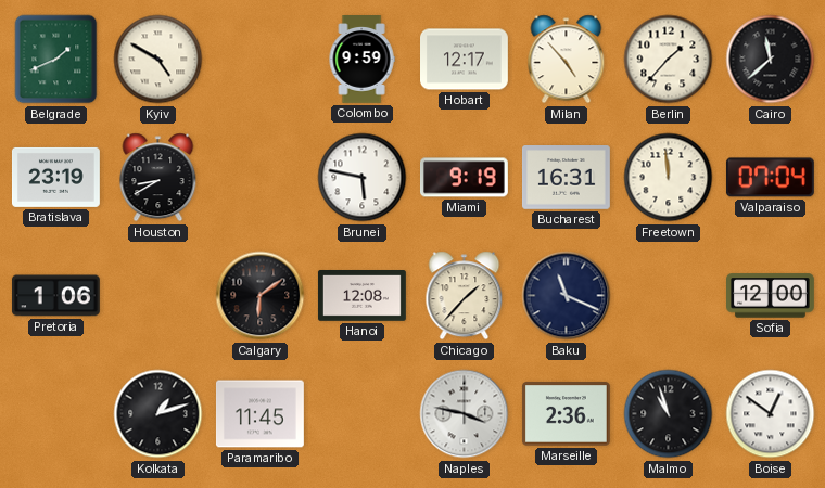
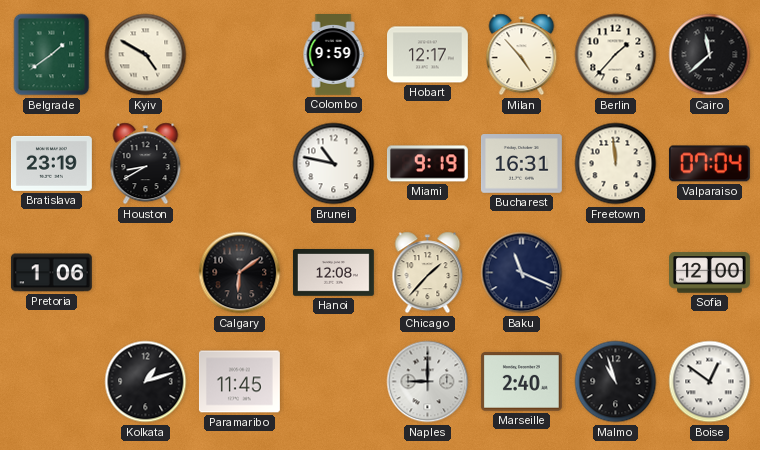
Belgrade: 1:41 -> 1:39
Brunei: 5:47 -> 10:47
Naples: 3:47 -> 9:00
Marseille: 2:36 -> 2:40
